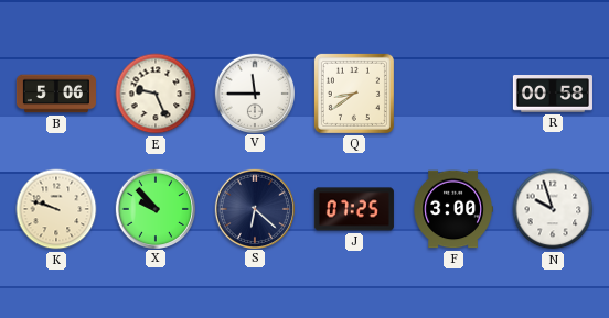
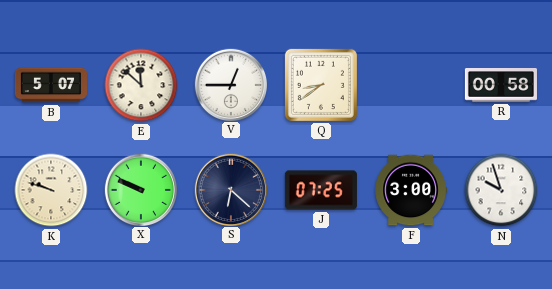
B: 5:06 -> 5:07
E: 9:26 -> 11:52
V: 11:45 -> 12:45
X: 9:53 -> 9:49
